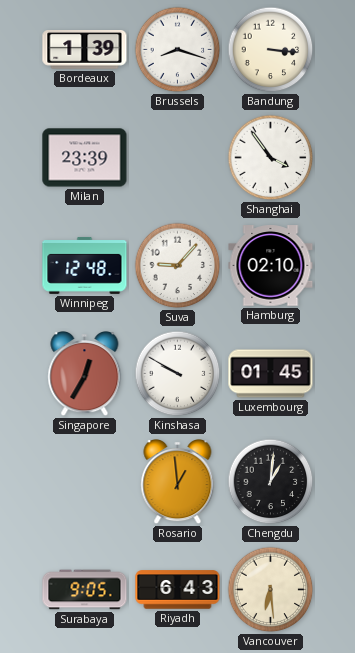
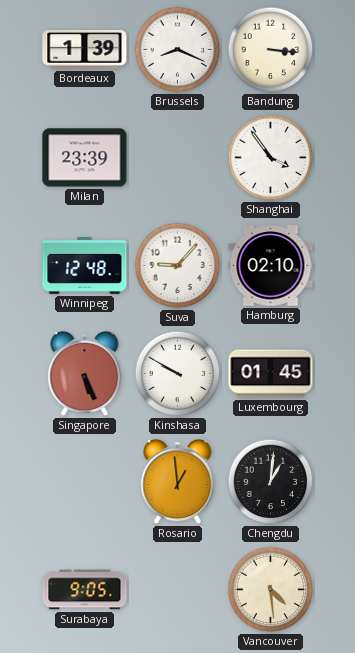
Brussels: 8:18 -> 8:19
Singapore: 12:35 -> 5:26
Riyadh: 6:43 -> none
Vancouver: 6:29 -> 4:29
